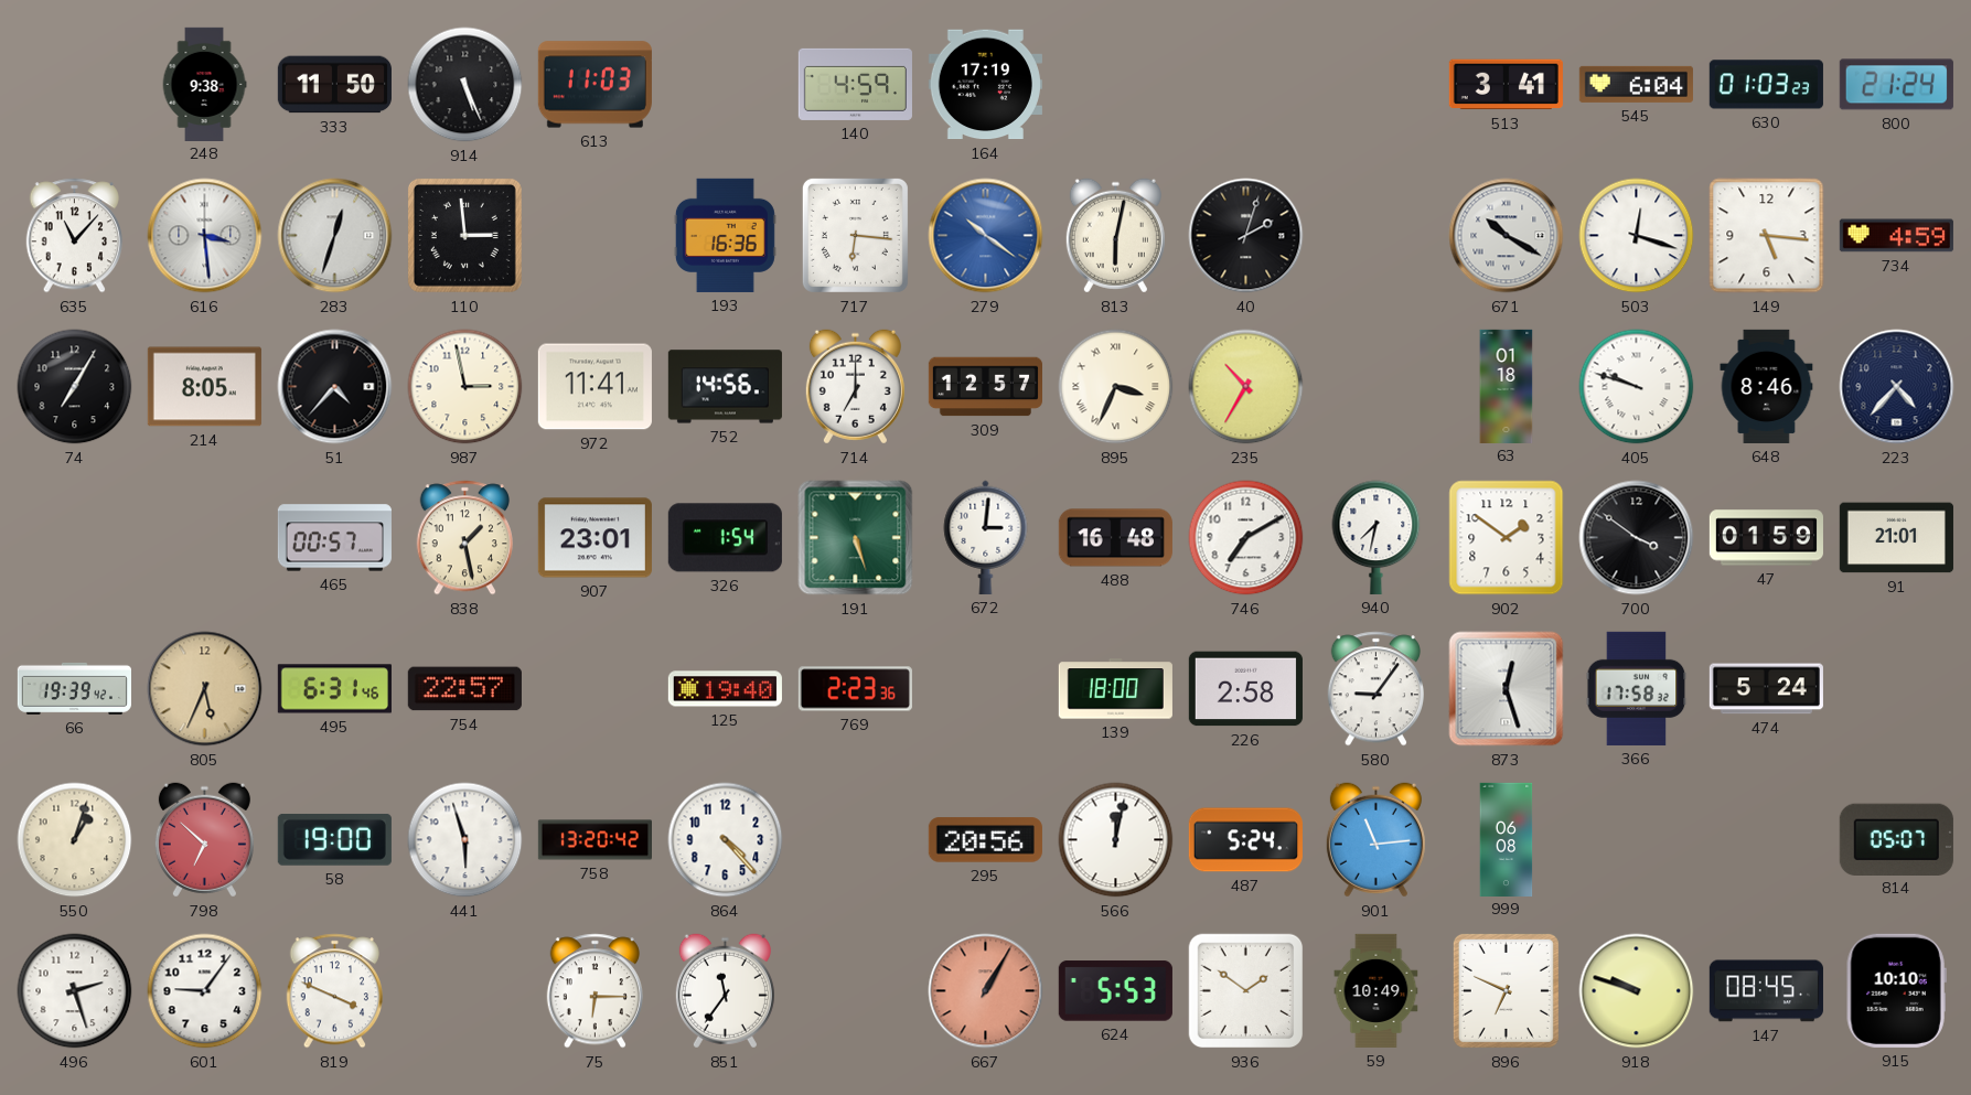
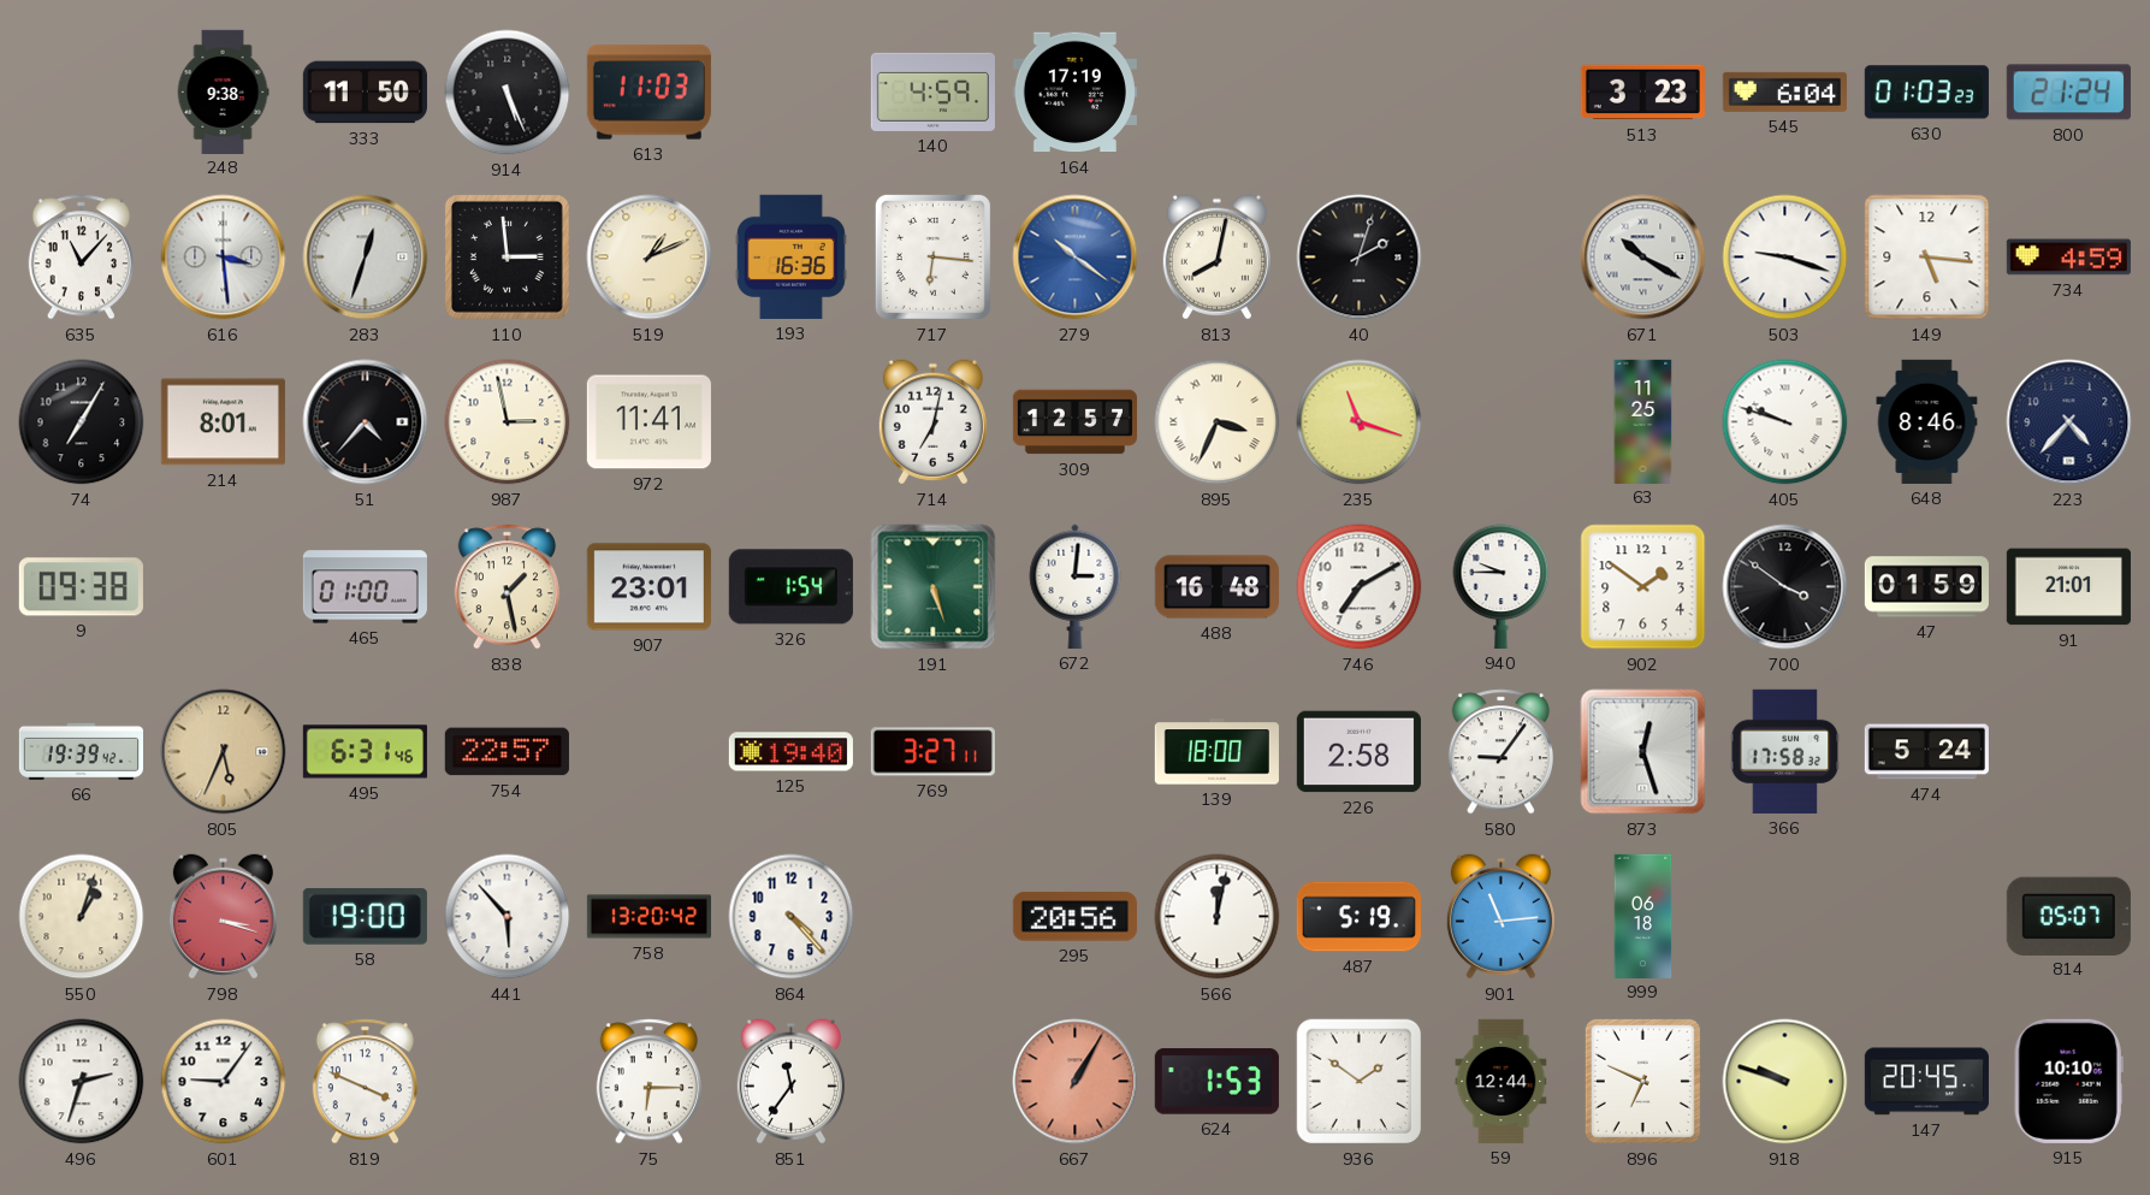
513: 3:41 -> 3:23
519: none -> 1:11
813: 6:02 -> 8:02
503: 12:18 -> 9:18
214: 8:05 -> 8:01
752: 14:56 -> none
714: 7:00 -> 7:02
235: 10:35 -> 11:18
63: 01:18 -> 11:25
9: none -> 09:38
465: 00:57 -> 01:00
940: 7:32 -> 9:45
769: 2:23 -> 3:27
798: 6:52 -> 3:18
441: 5:57 -> 5:53
487: 5:24 -> 5:19
999: 06:08 -> 06:18
496: 2:27 -> 2:33
624: 5:53 -> 1:53
59: 10:49 -> 12:44
147: 08:45 -> 20:45
